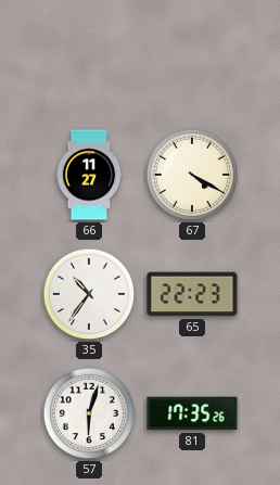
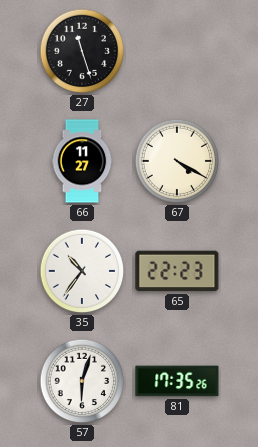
27: none -> 11:27
